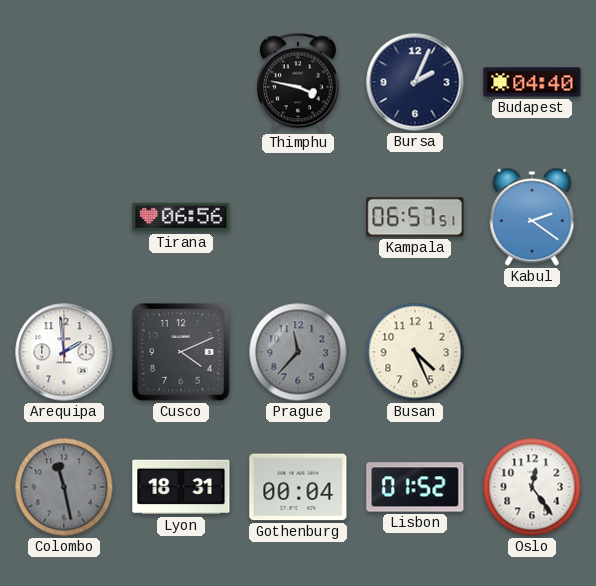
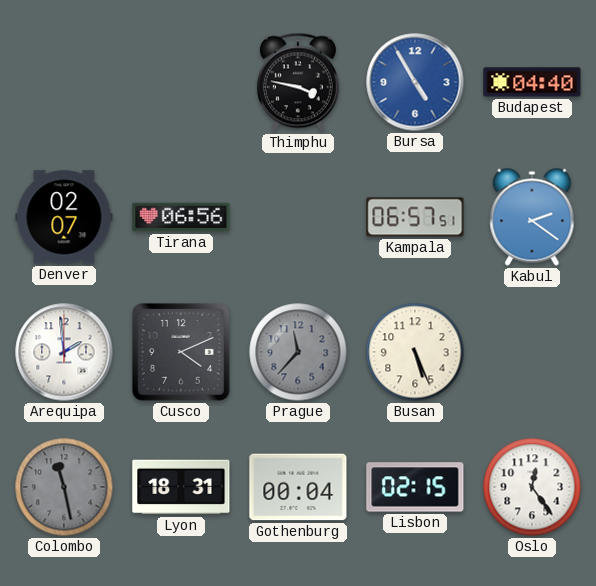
Bursa: 2:04 -> 4:55
Bursa dial: navy -> blue
Denver: none -> 02:07
Busan: 4:26 -> 5:26
Lisbon: 01:52 -> 02:15
